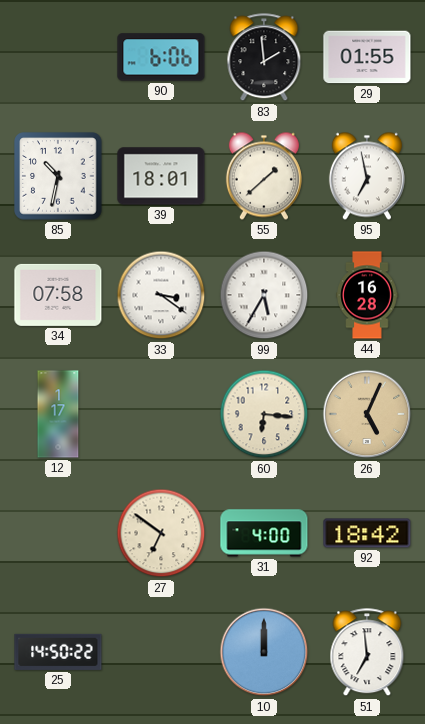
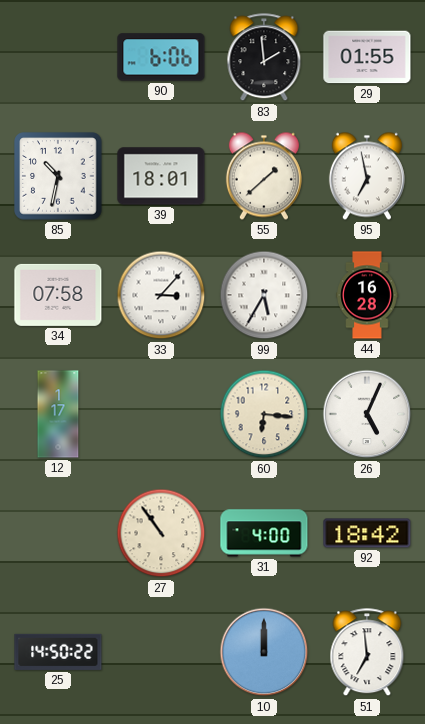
33: 3:21 -> 3:07
26 dial: champagne -> white
27: 6:51 -> 10:54
